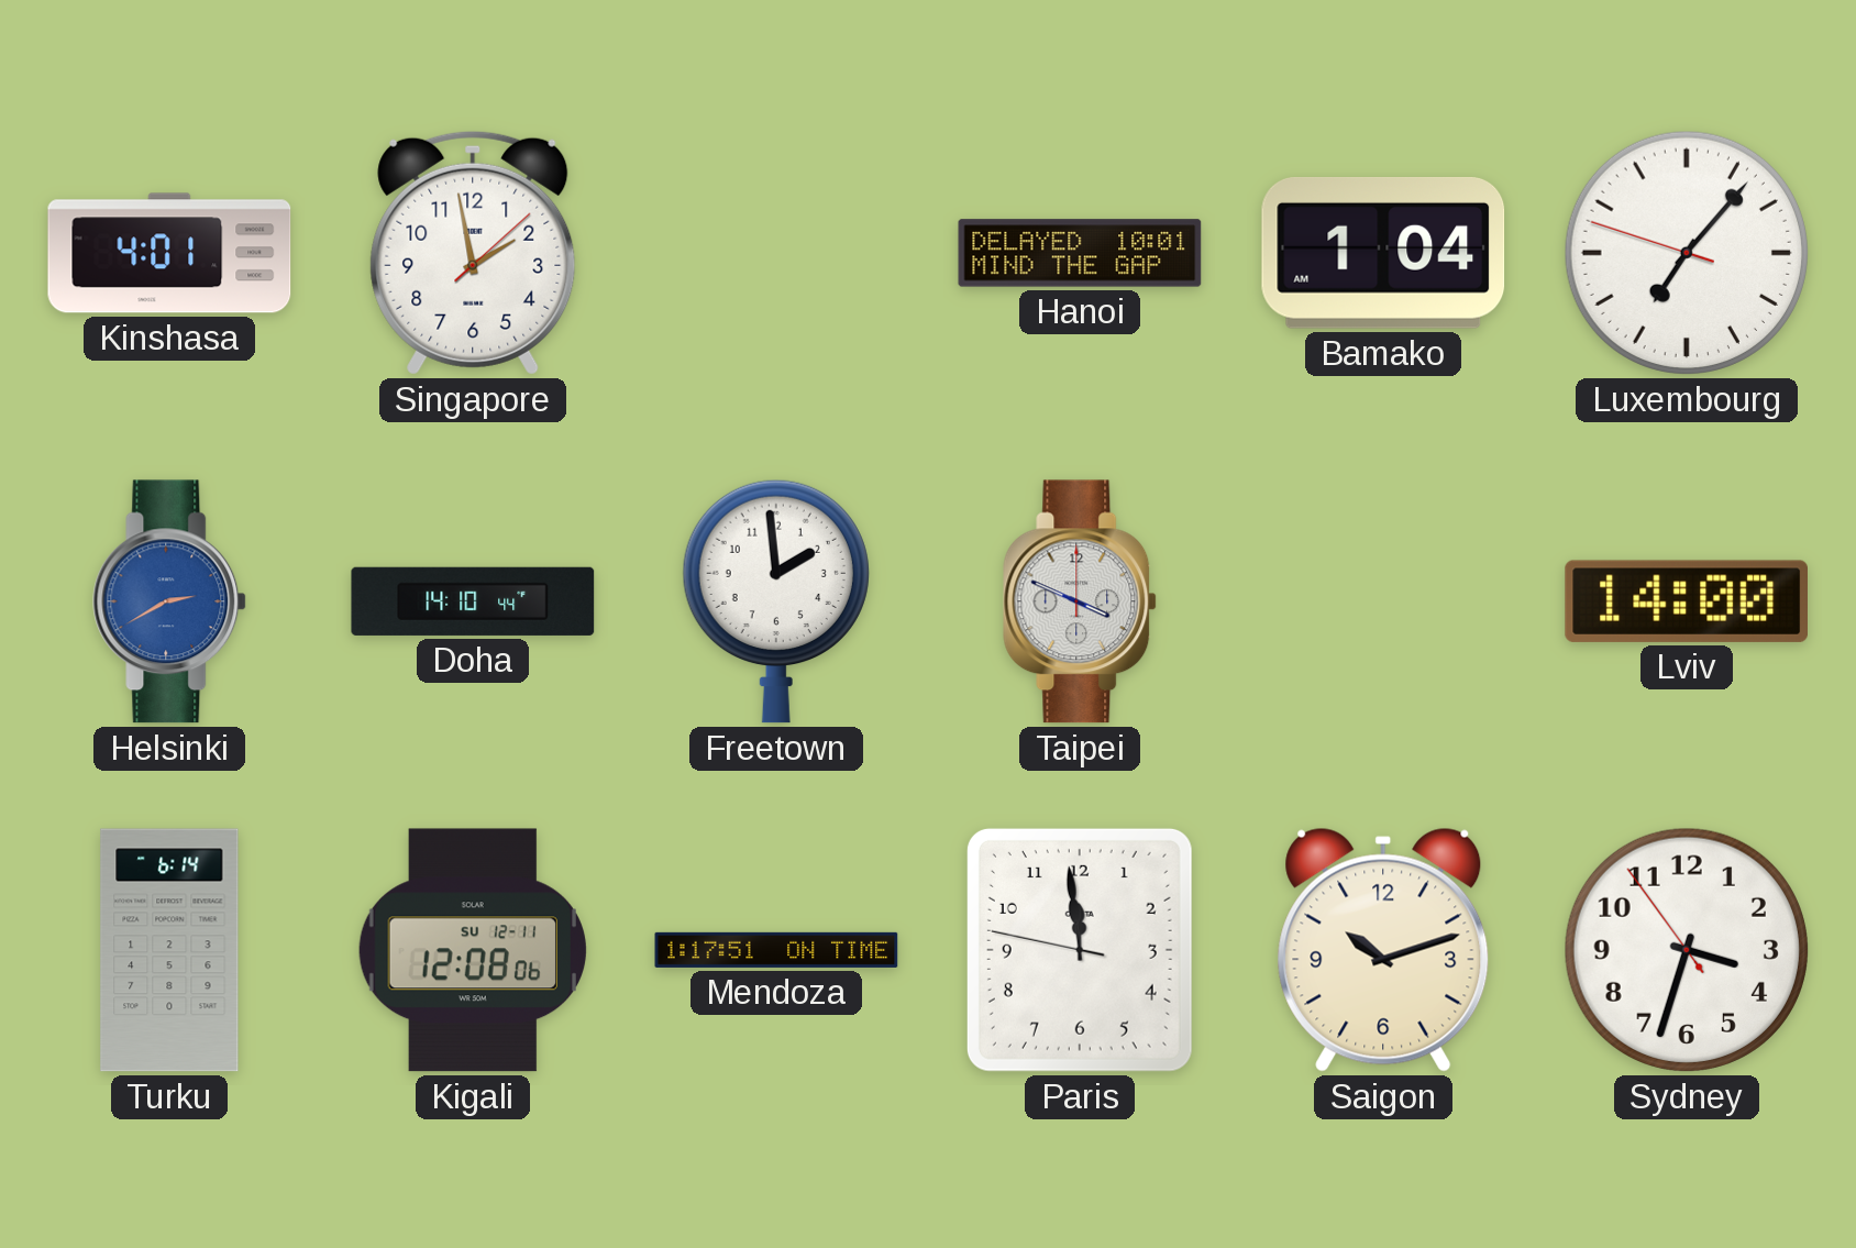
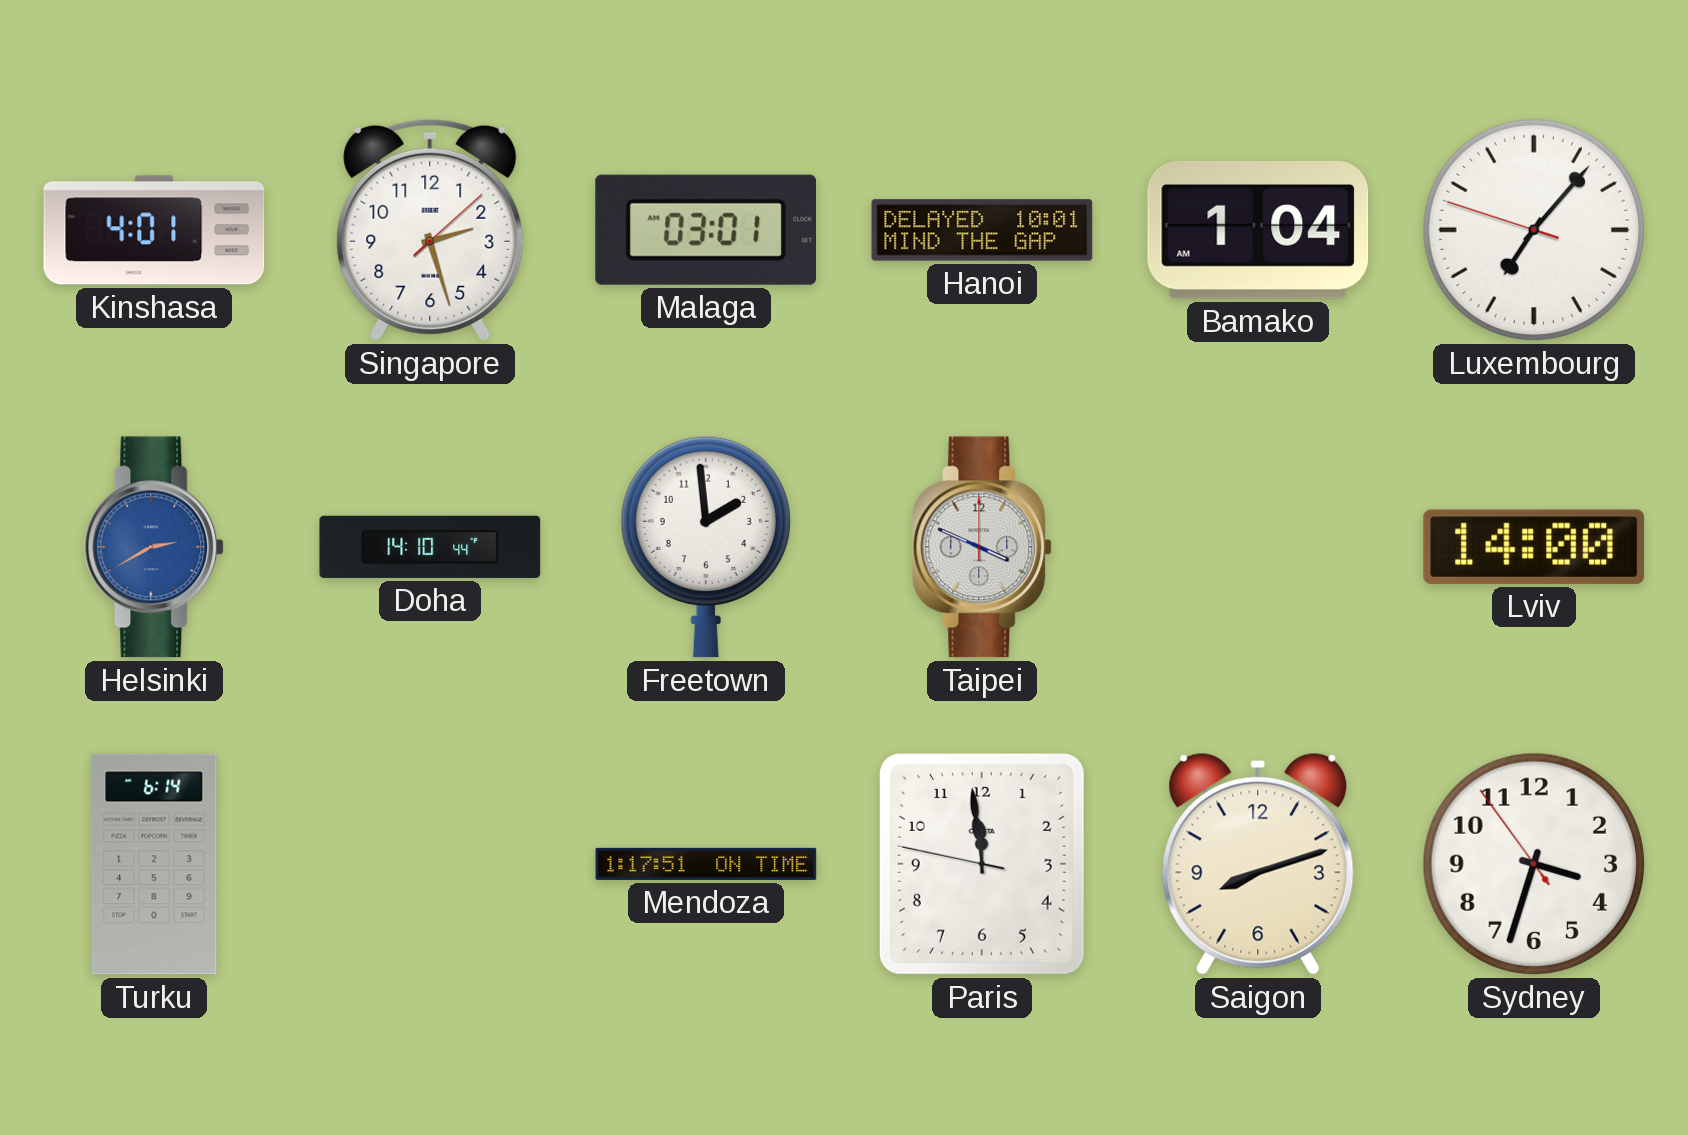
Singapore: 1:58 -> 2:27
Malaga: none -> 03:01
Kigali: 12:08 -> none
Saigon: 10:12 -> 8:12
